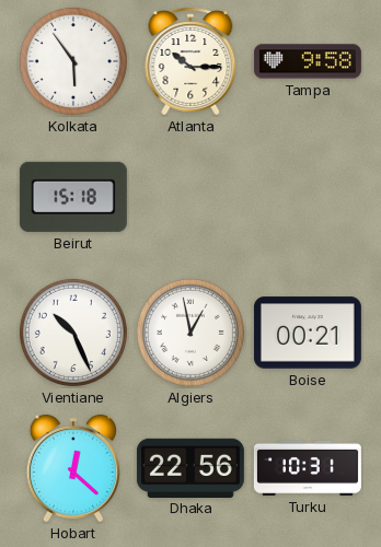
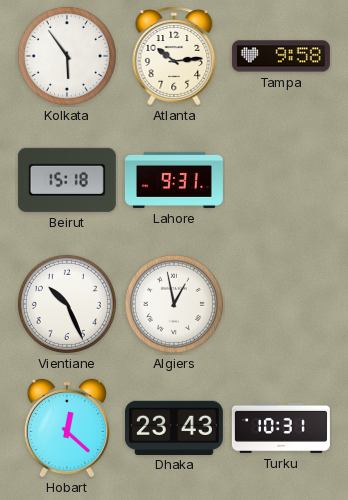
Atlanta: 10:15 -> 10:14
Lahore: none -> 9:31
Boise: 00:21 -> none
Dhaka: 22:56 -> 23:43
